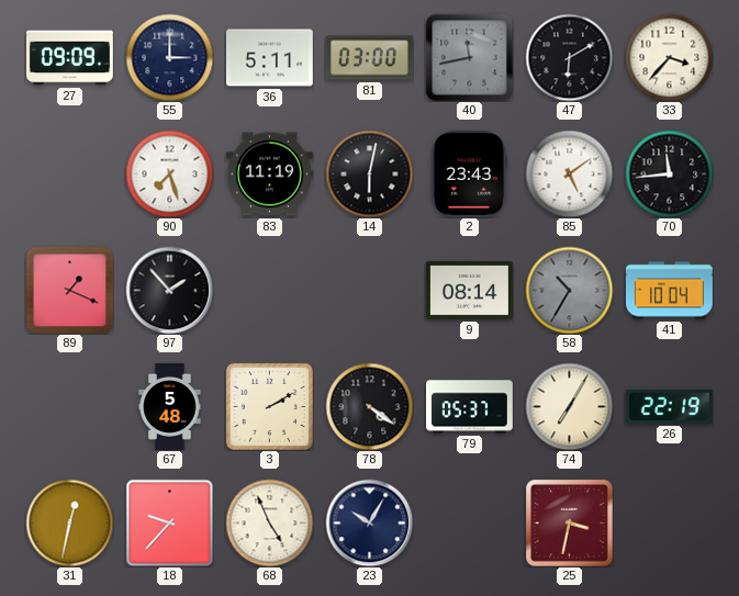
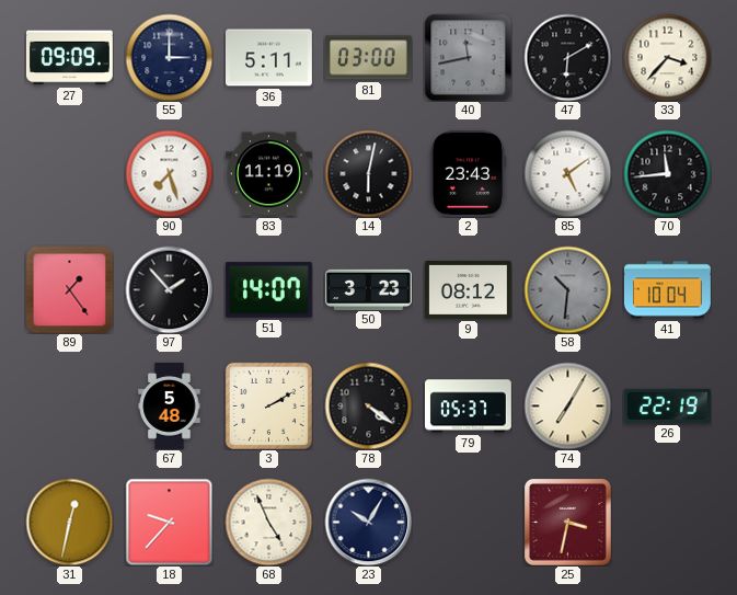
89: 1:19 -> 1:24
51: none -> 14:07
50: none -> 3:23
9: 08:14 -> 08:12
58: 10:35 -> 10:31
